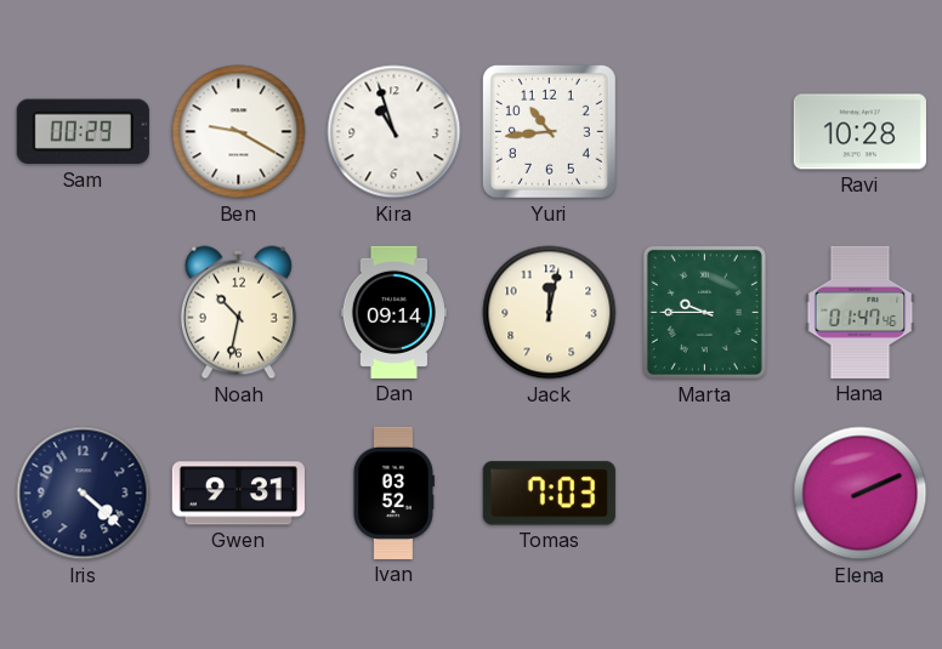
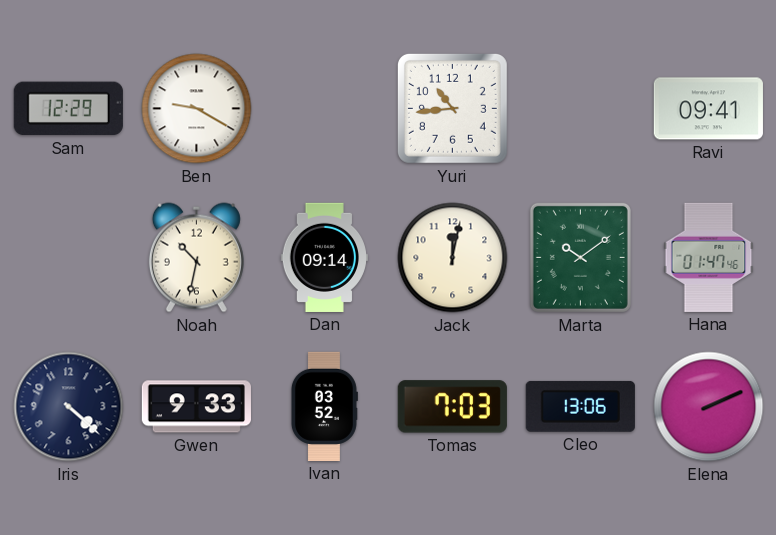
Sam: 00:29 -> 12:29
Kira: 10:57 -> none
Ravi: 10:28 -> 09:41
Marta: 9:45 -> 10:09
Gwen: 9:31 -> 9:33
Cleo: none -> 13:06
